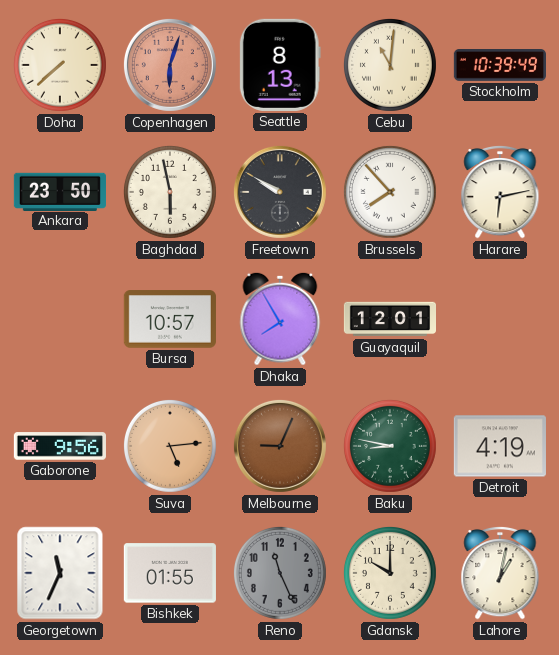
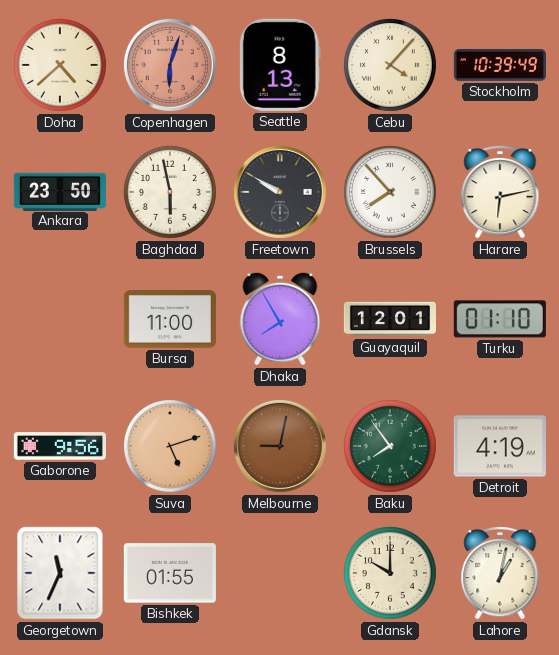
Doha: 7:38 -> 4:38
Cebu: 11:01 -> 4:07
Bursa: 10:57 -> 11:00
Turku: none -> 01:10
Suva: 5:14 -> 5:12
Melbourne: 9:04 -> 9:02
Baku: 8:47 -> 7:54
Reno: 11:26 -> none
